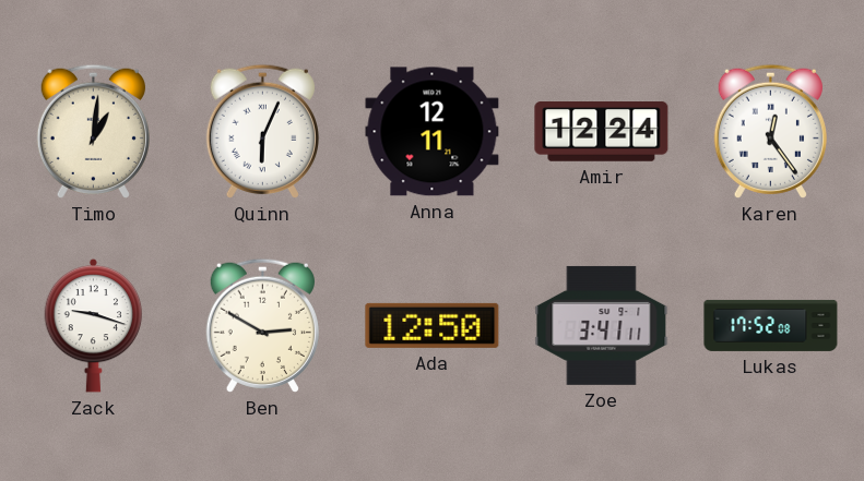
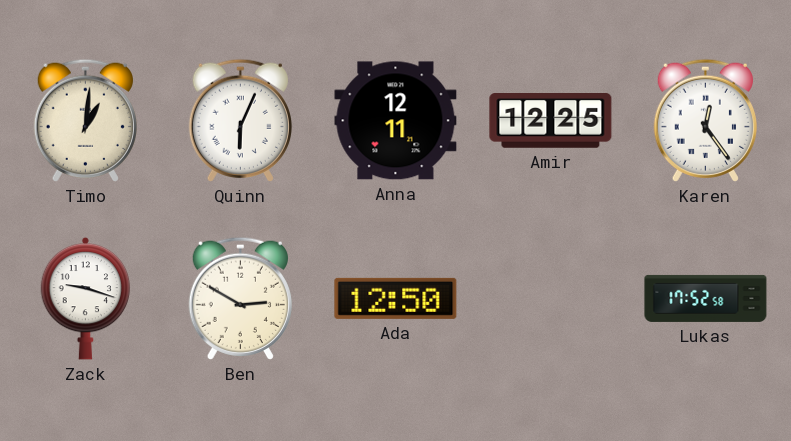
Amir: 12:24 -> 12:25
Zoe: 3:41 -> none
Lukas: 17:52:08 -> 17:52:58
